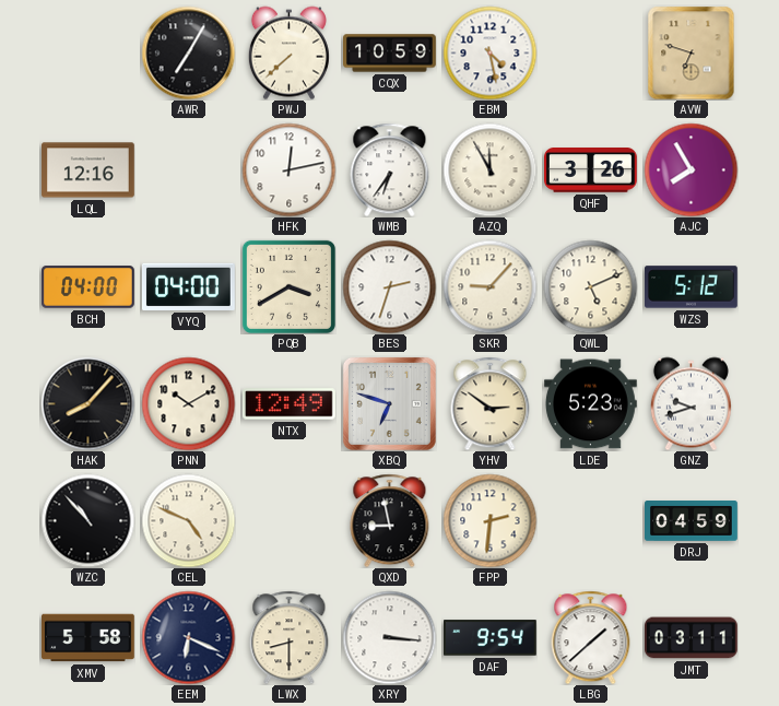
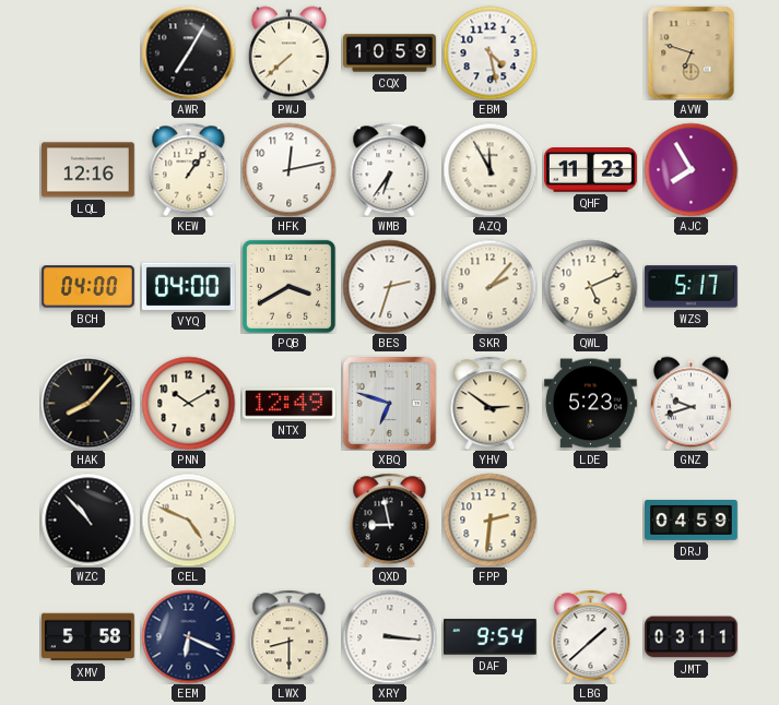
KEW: none -> 1:06
QHF: 3:26 -> 11:23
SKR: 9:07 -> 2:07
WZS: 5:12 -> 5:17
